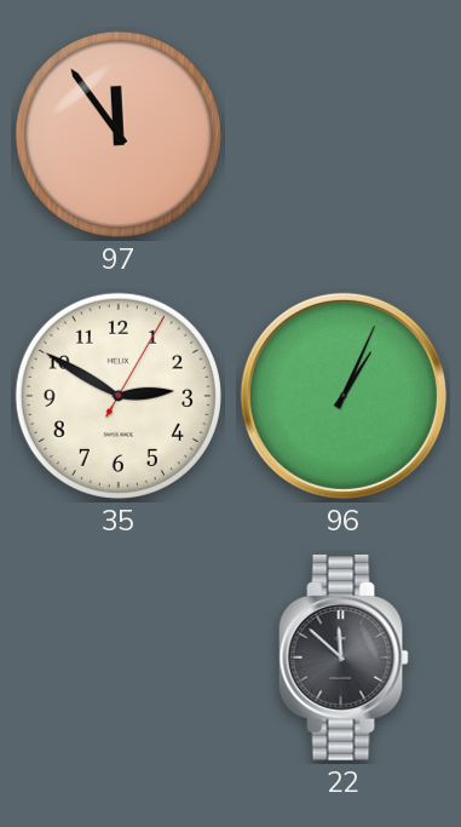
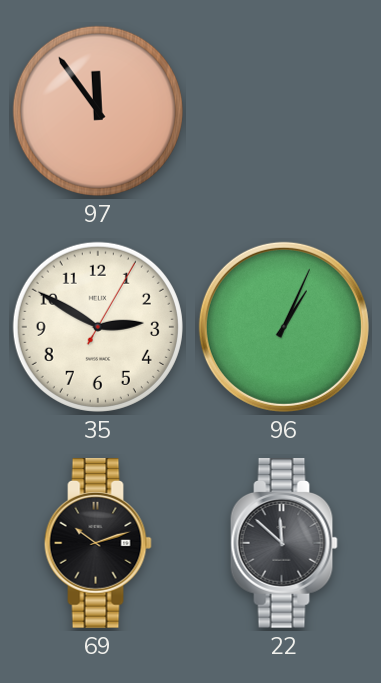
69: none -> 10:12
